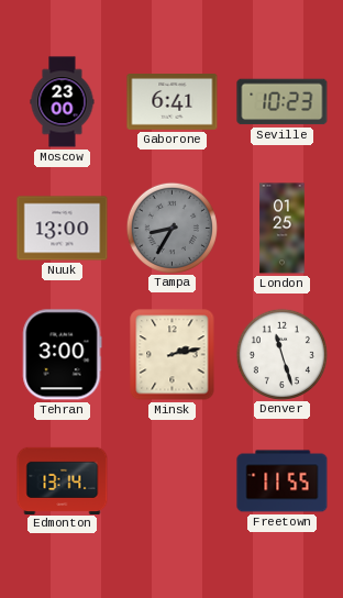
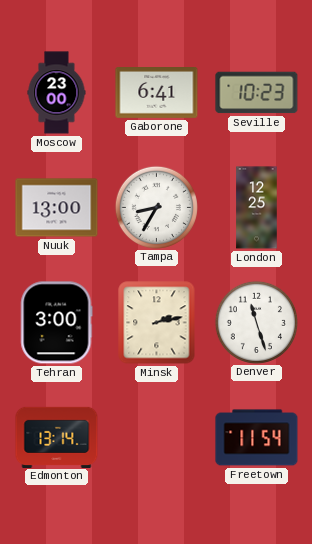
Tampa dial: grey -> white
London: 01:25 -> 12:25
Freetown: 11:55 -> 11:54
